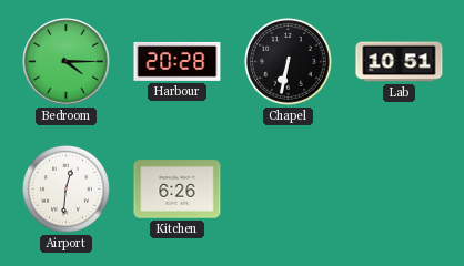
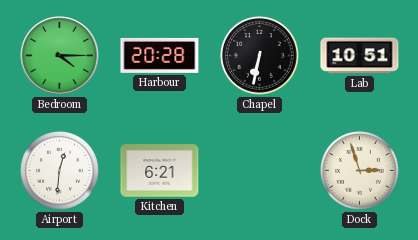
Kitchen: 6:26 -> 6:21
Dock: none -> 2:57
